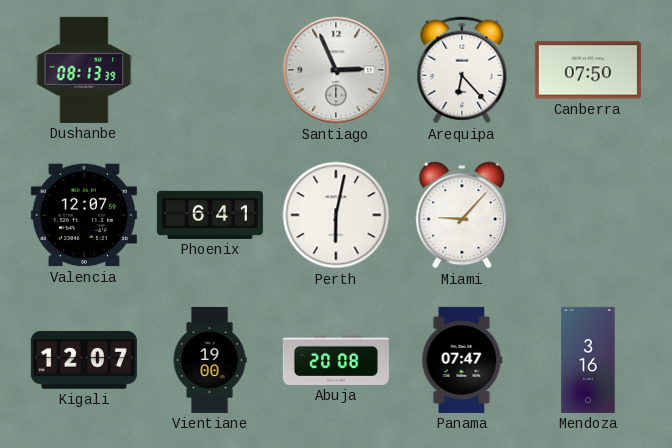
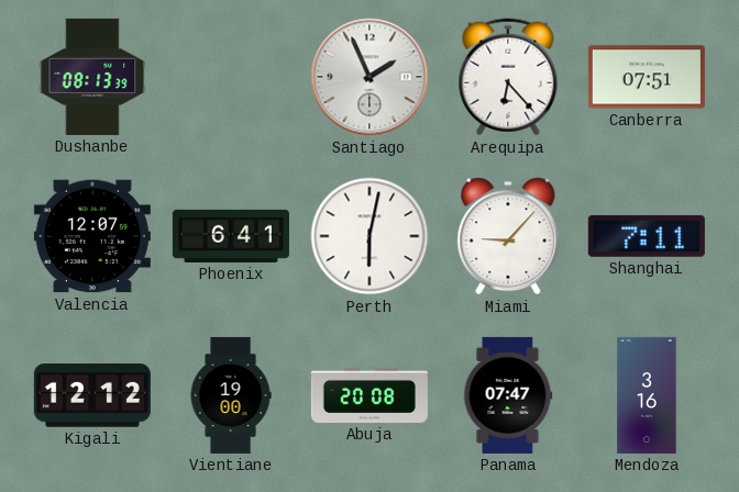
Santiago: 2:56 -> 1:56
Canberra: 07:50 -> 07:51
Shanghai: none -> 7:11
Kigali: 12:07 -> 12:12
